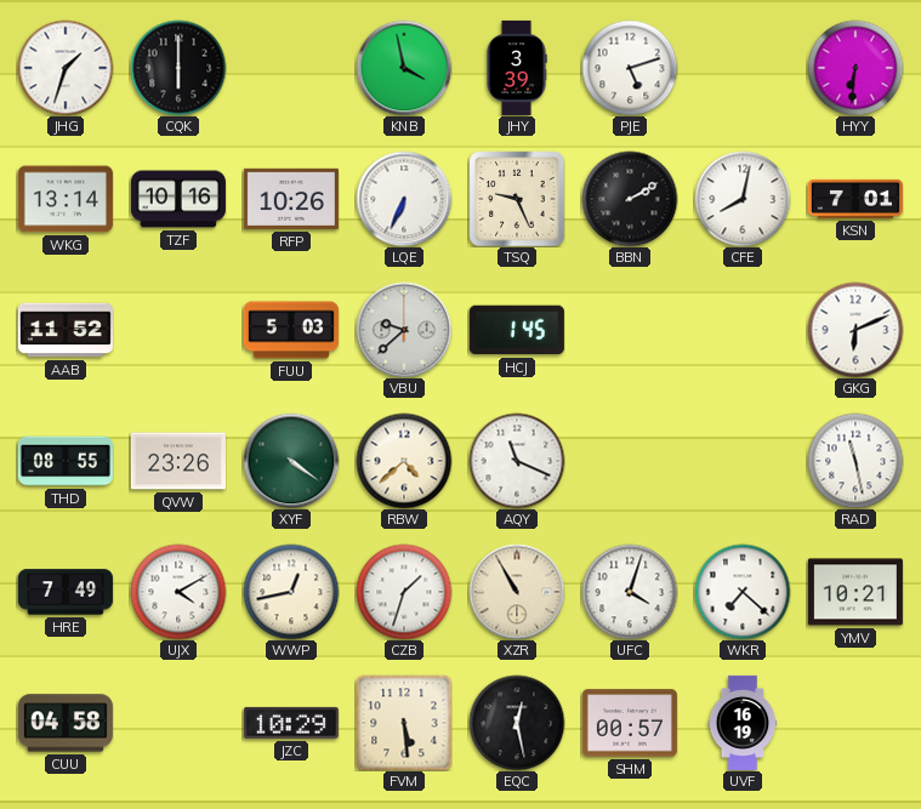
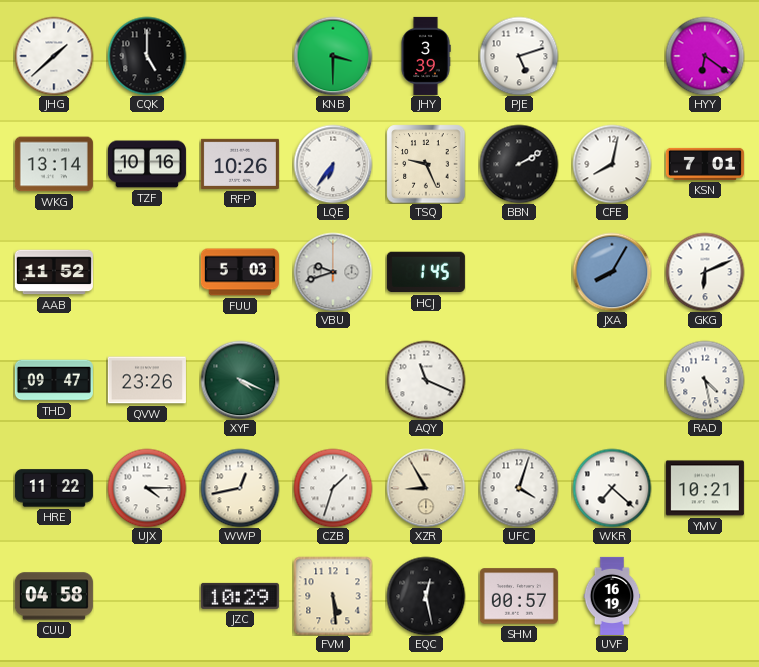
JHG: 1:33 -> 1:38
CQK: 6:00 -> 5:00
KNB: 3:58 -> 3:30
HYY: 6:31 -> 6:21
LQE: 6:34 -> 6:36
VBU: 9:38 -> 9:42
JXA: none -> 8:05
THD: 08:55 -> 09:47
XYF: 4:21 -> 4:19
RBW: 4:38 -> none
RAD: 11:28 -> 4:28
HRE: 7:49 -> 11:22
UJX: 4:10 -> 4:15
XZR: 10:55 -> 8:55
